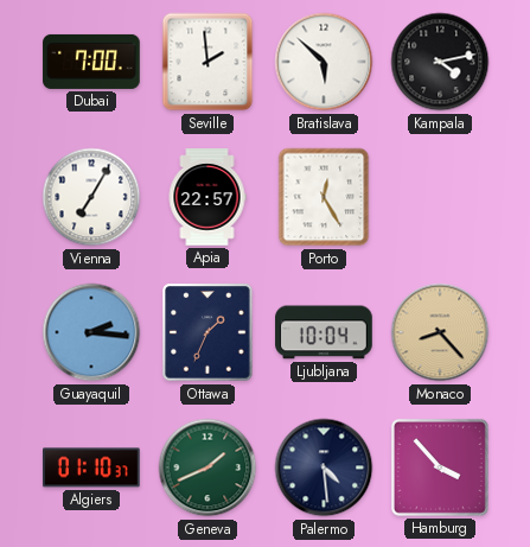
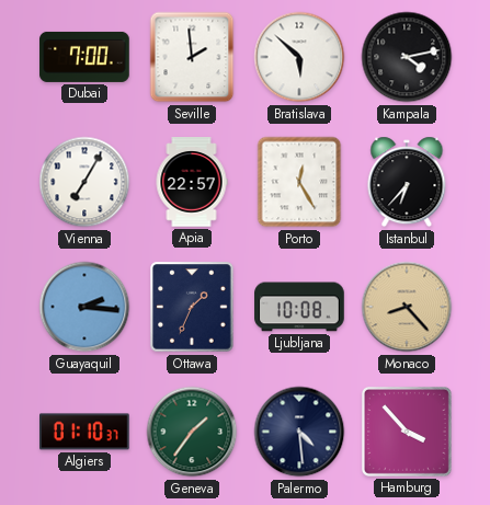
Istanbul: none -> 6:37
Ljubljana: 10:04 -> 10:08
Geneva: 1:41 -> 1:36
